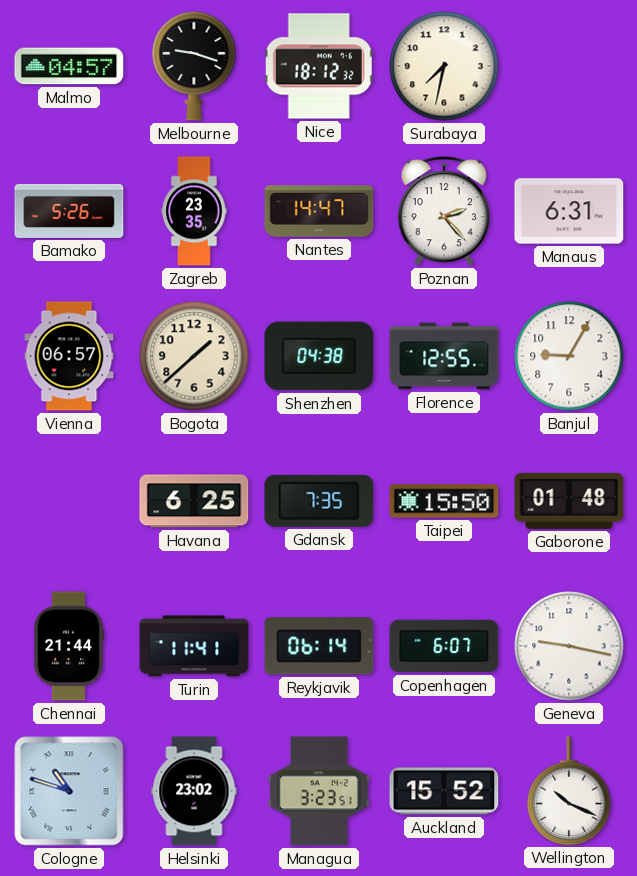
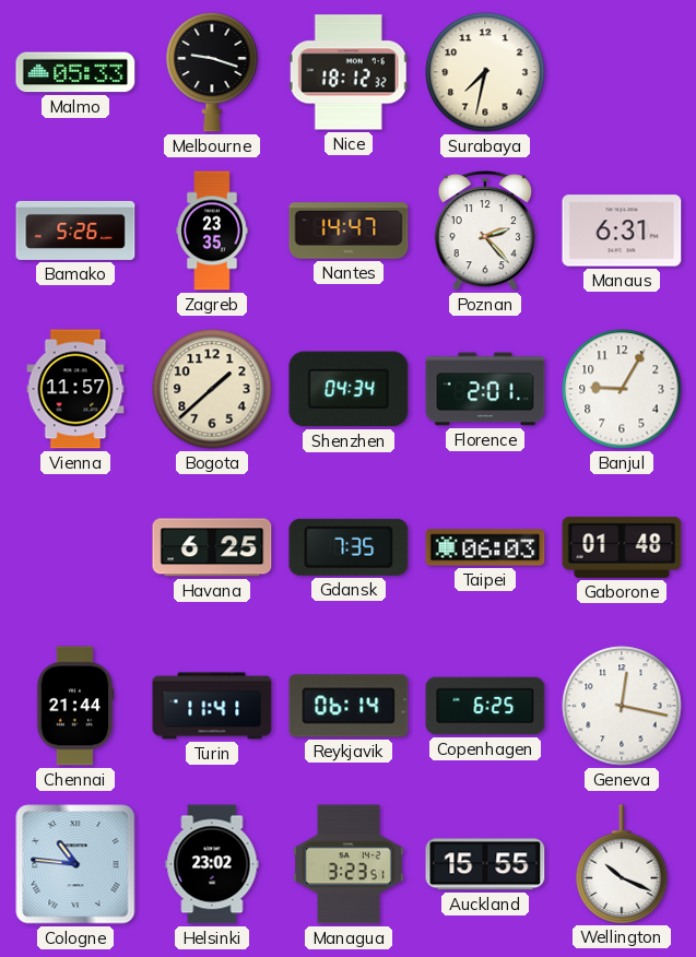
Malmo: 04:57 -> 05:33
Vienna: 06:57 -> 11:57
Shenzhen: 04:38 -> 04:34
Florence: 12:55 -> 2:01
Taipei: 15:50 -> 06:03
Copenhagen: 6:07 -> 6:25
Geneva: 9:17 -> 12:17
Cologne: 10:48 -> 10:46
Auckland: 15:52 -> 15:55
